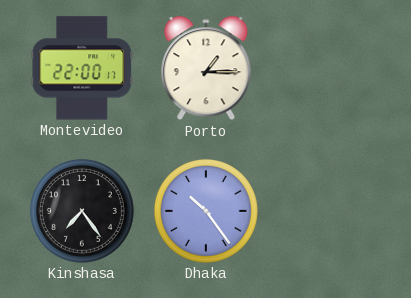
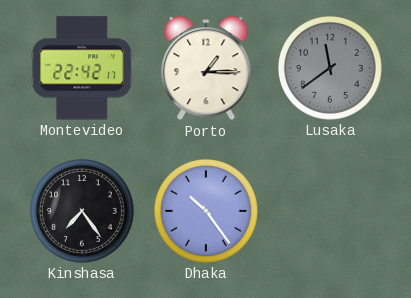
Montevideo: 22:00 -> 22:42
Lusaka: none -> 11:39
